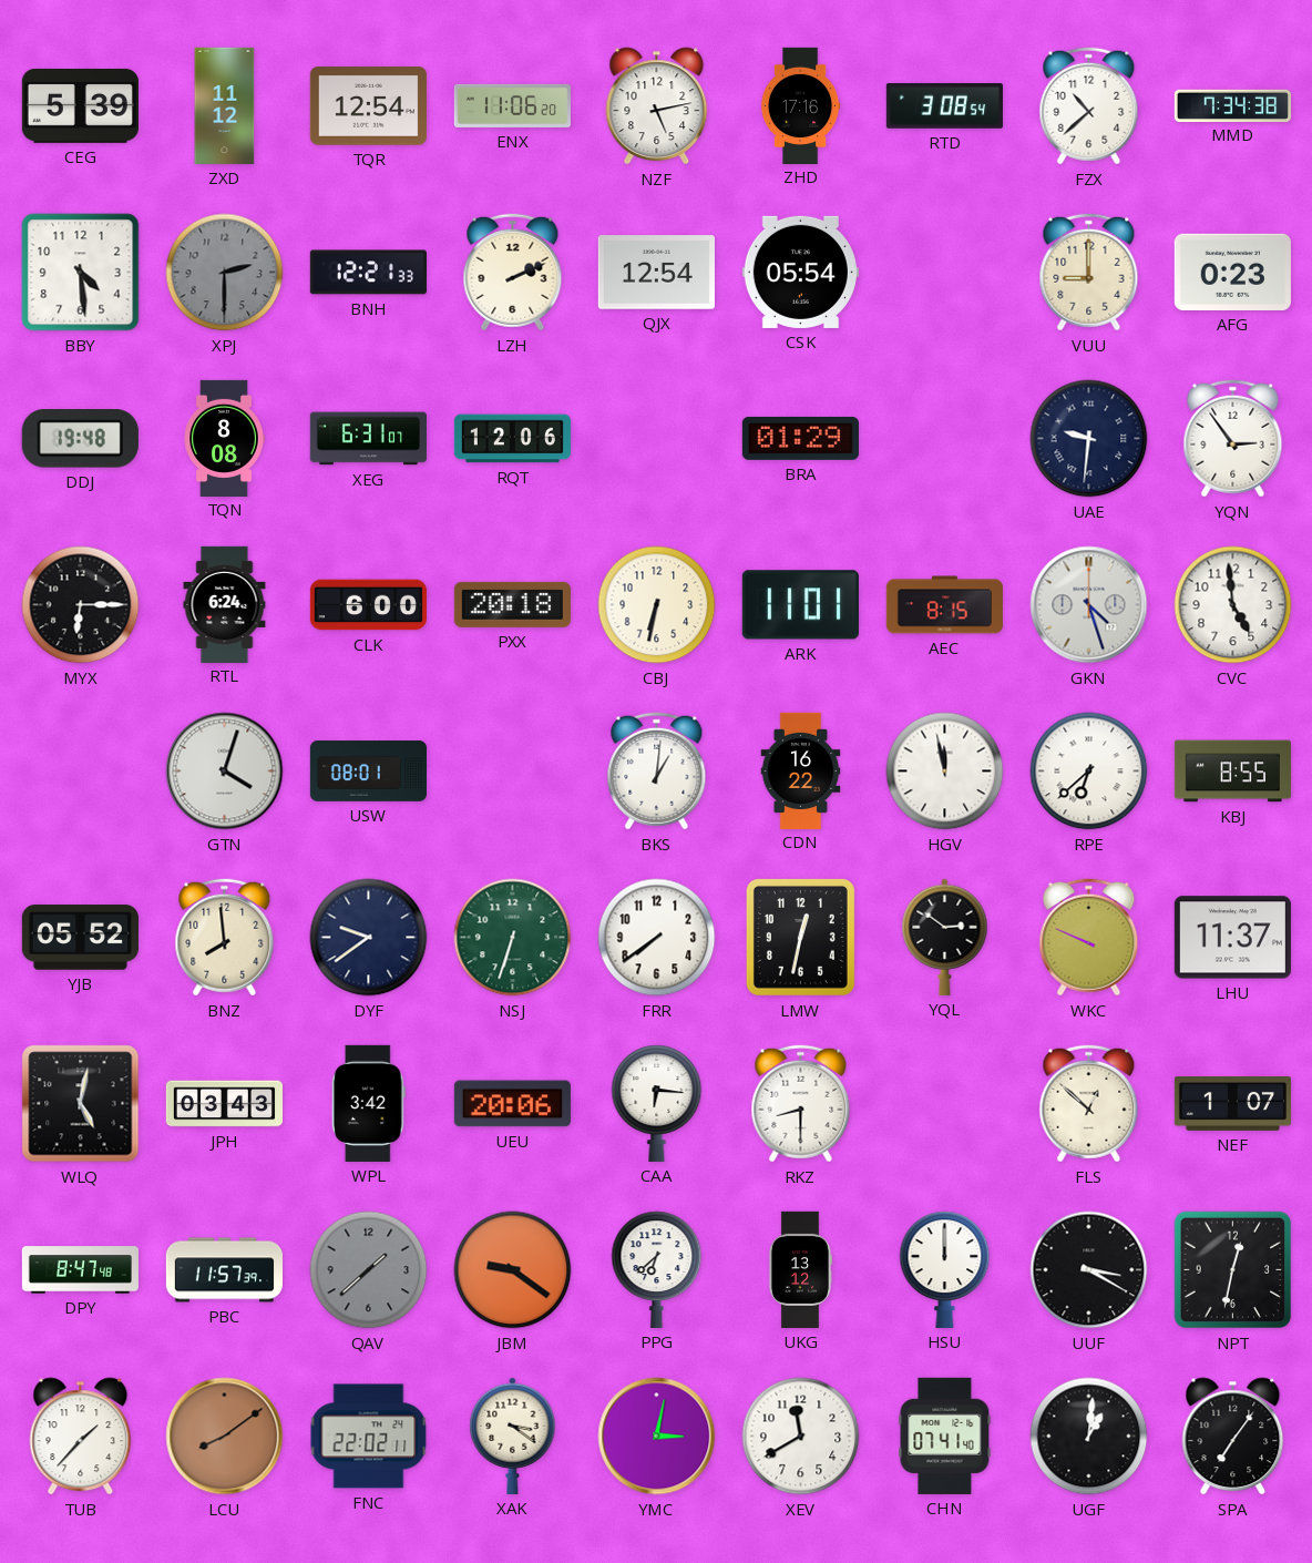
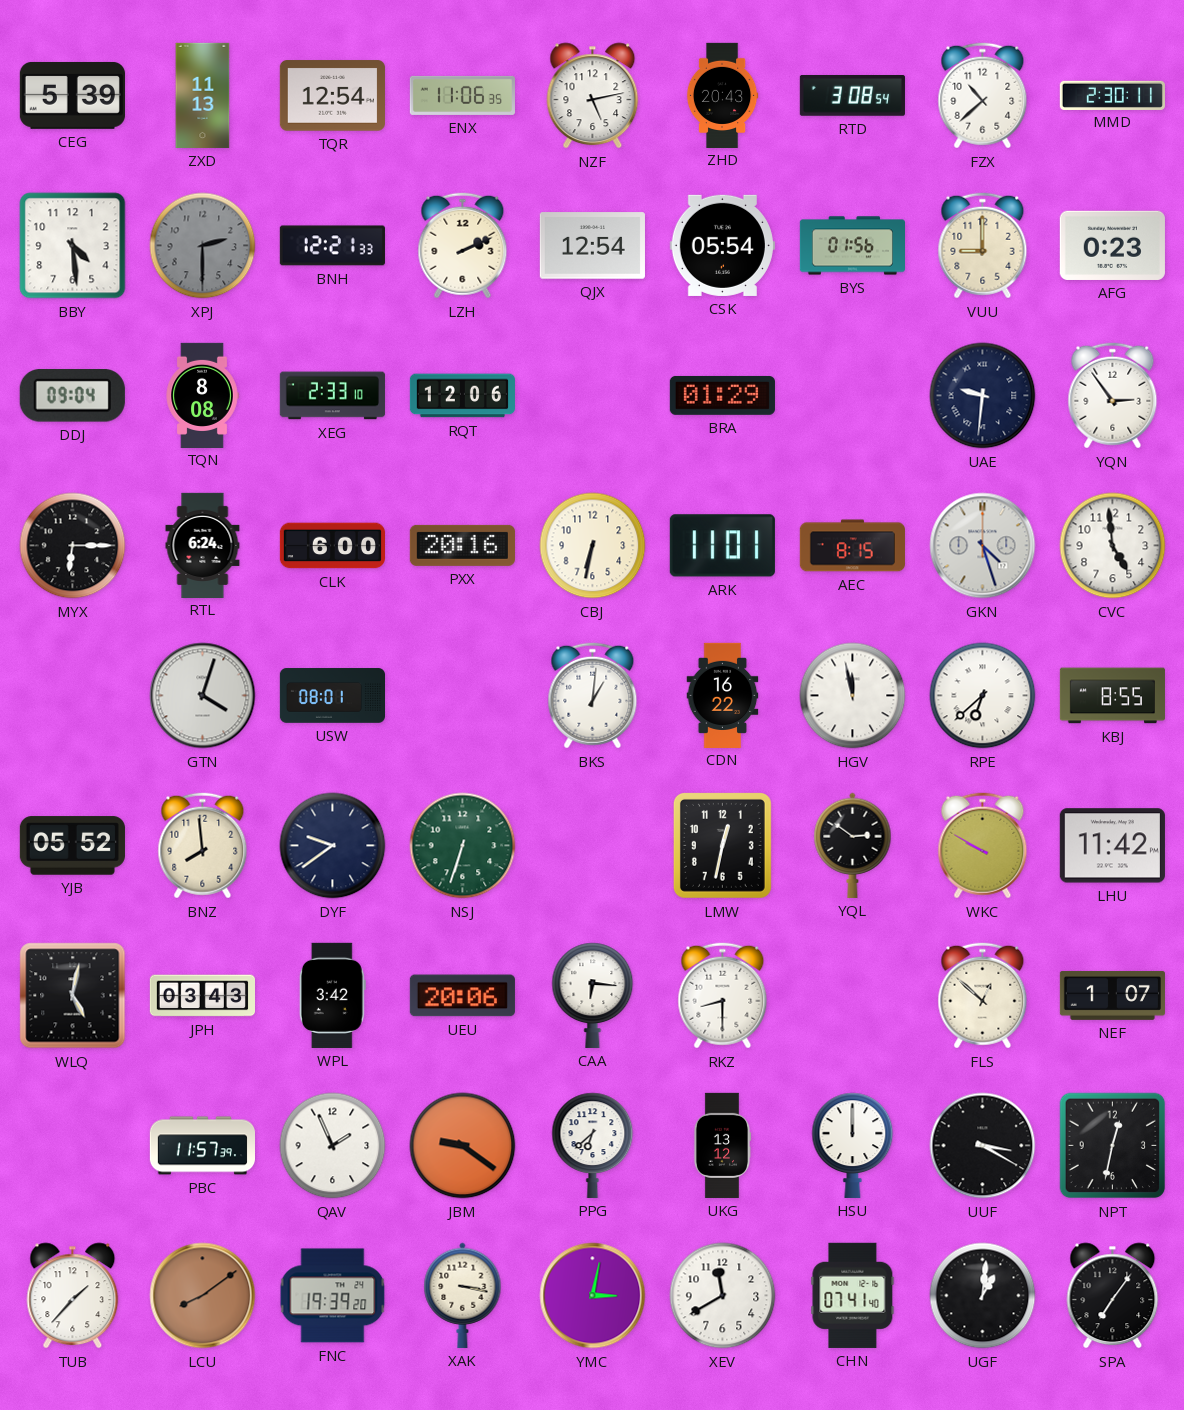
ZXD: 11:12 -> 11:13
ENX: 11:06:20 -> 11:06:35
ZHD: 17:16 -> 20:43
MMD: 7:34 -> 2:30
BYS: none -> 01:56
DDJ: 19:48 -> 09:04
XEG: 6:31 -> 2:33
PXX: 20:18 -> 20:16
FRR: 7:39 -> none
WKC: 9:49 -> 9:50
LHU: 11:37 -> 11:42
DPY: 8:47 -> none
QAV: 1:38 -> 1:56
QAV dial: grey -> white
FNC: 22:02 -> 19:39
XAK: 3:21 -> 3:17
